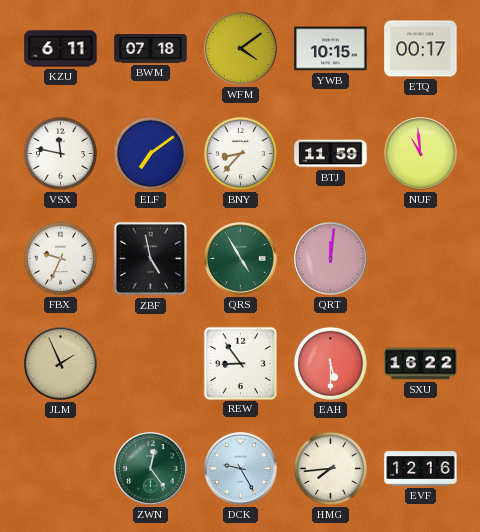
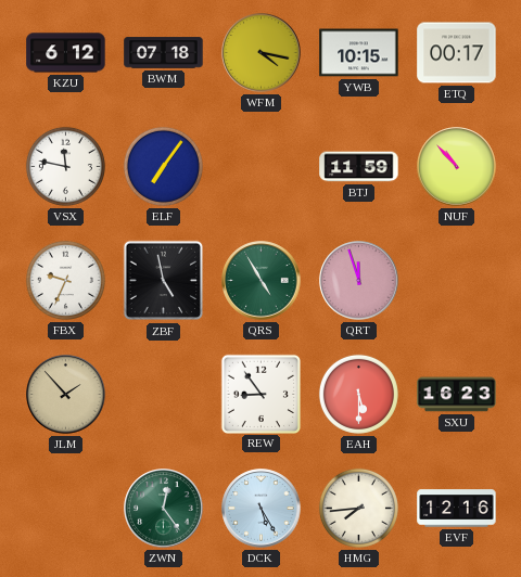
KZU: 6:11 -> 6:12
WFM: 4:09 -> 4:17
ELF: 7:09 -> 7:06
BNY: 8:37 -> none
NUF: 10:59 -> 10:53
QRT: 12:01 -> 11:57
JLM: 1:56 -> 1:53
SXU: 16:22 -> 16:23
DCK: 9:25 -> 5:25
